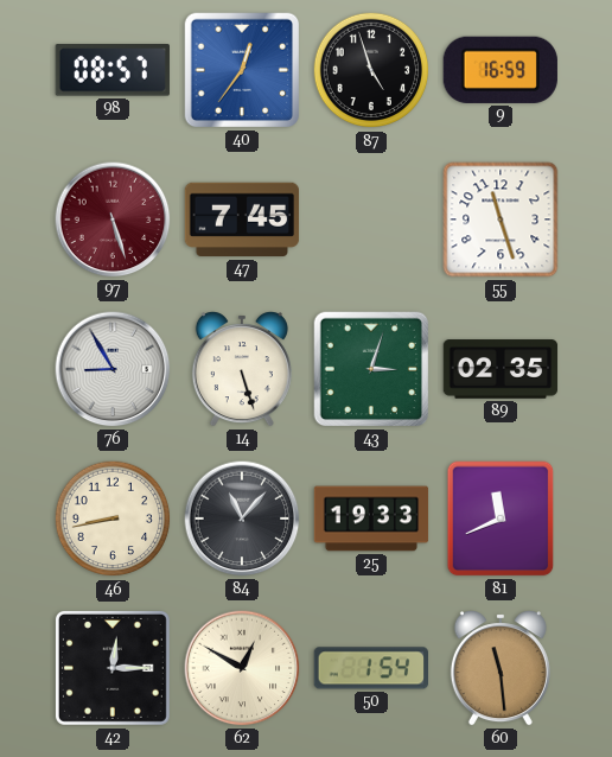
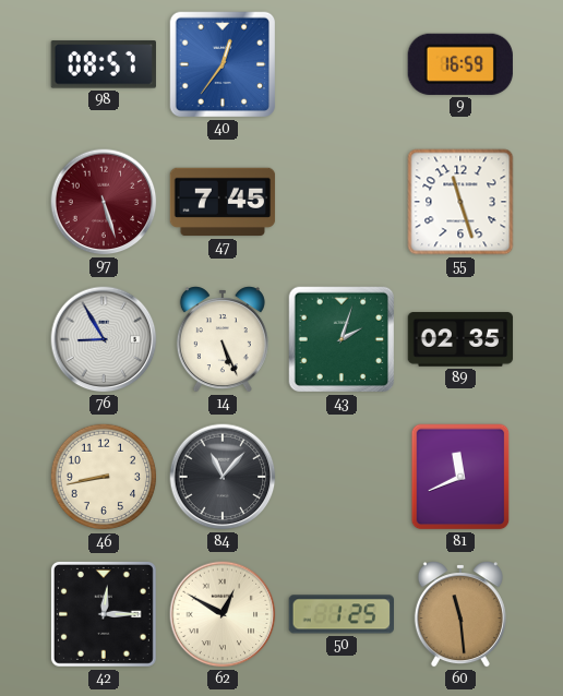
87: 4:57 -> none
14: 5:27 -> 5:26
43: 3:03 -> 2:03
25: 19:33 -> none
50: 1:54 -> 1:25
